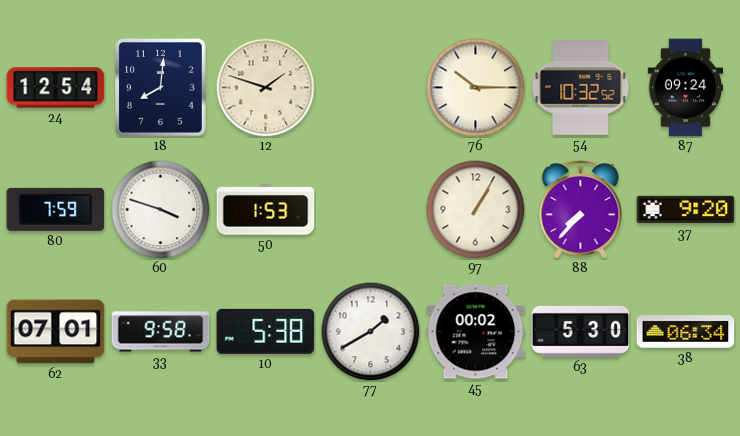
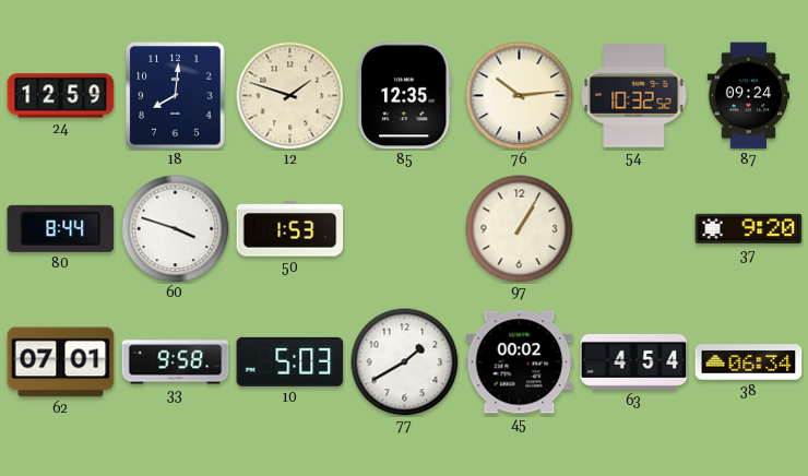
24: 12:54 -> 12:59
85: none -> 12:35
76: 10:15 -> 10:14
80: 7:59 -> 8:44
88: 7:37 -> none
10: 5:38 -> 5:03
63: 5:30 -> 4:54
